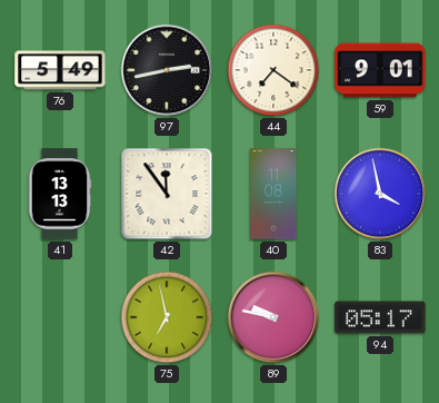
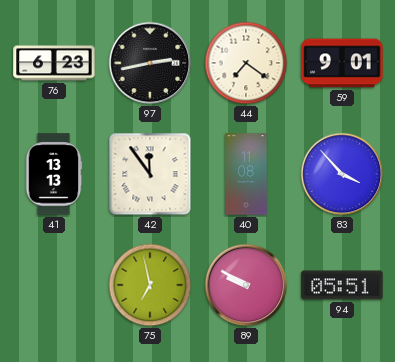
76: 5:49 -> 6:23
83: 3:58 -> 3:53
89: 9:47 -> 9:50
94: 05:17 -> 05:51
